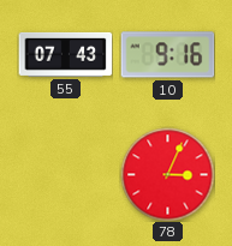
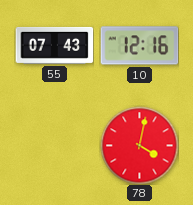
10: 9:16 -> 12:16
78: 3:04 -> 4:02
